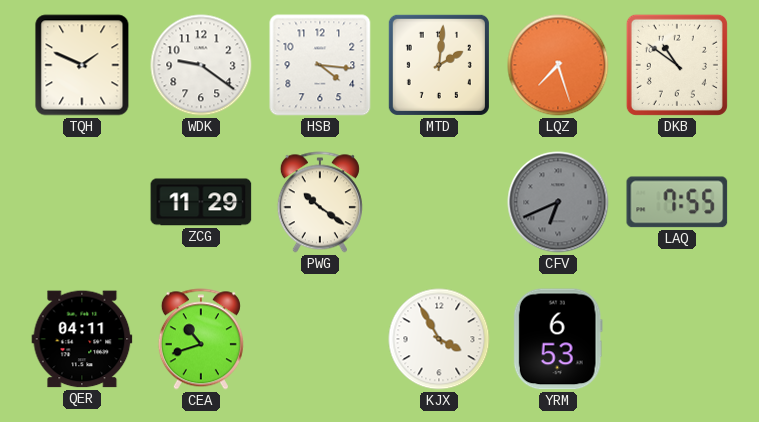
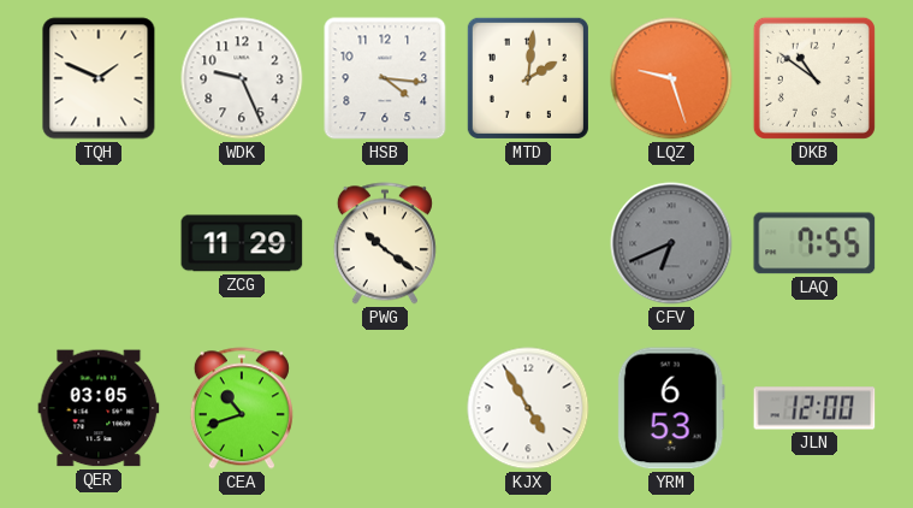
WDK: 9:21 -> 9:26
LQZ: 7:27 -> 9:27
QER: 04:11 -> 03:05
KJX: 3:55 -> 4:55
JLN: none -> 12:00
